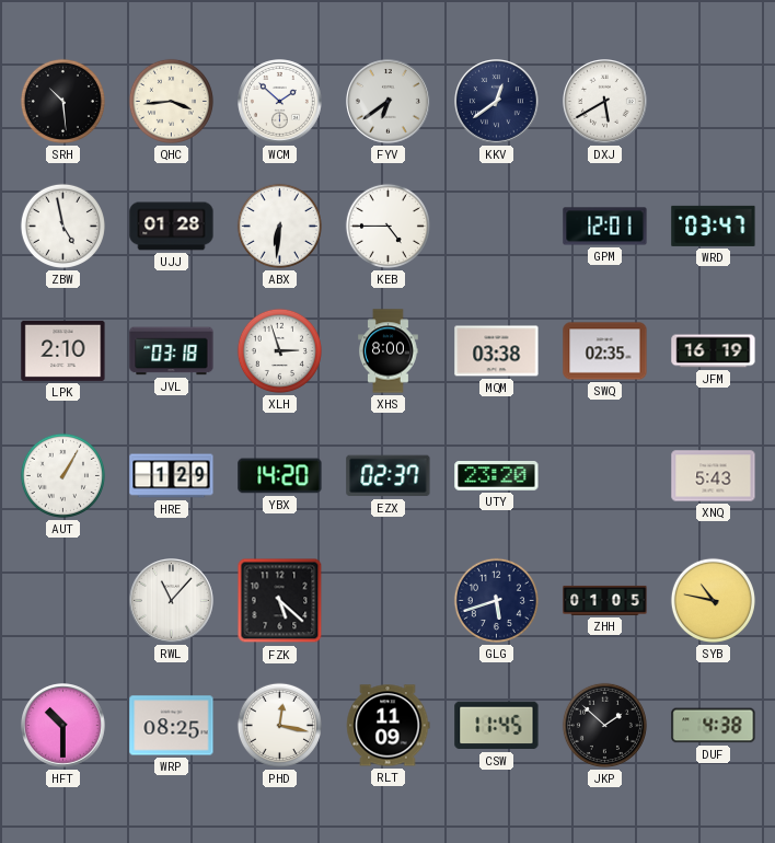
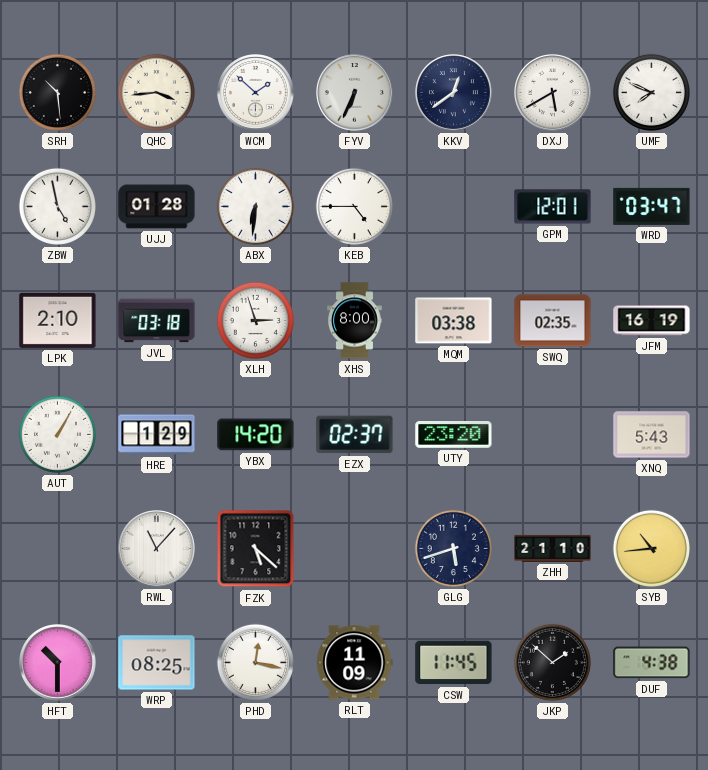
FYV: 6:39 -> 6:34
UMF: none -> 7:49
ZHH: 01:05 -> 21:10
SYB: 10:47 -> 10:44
